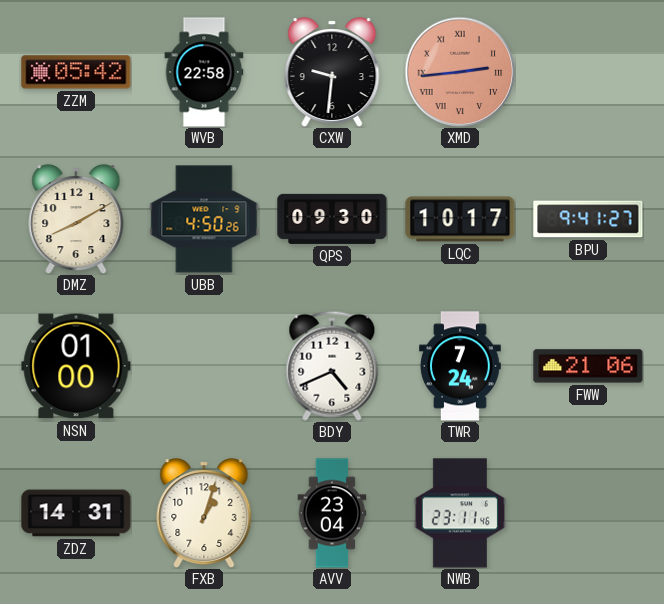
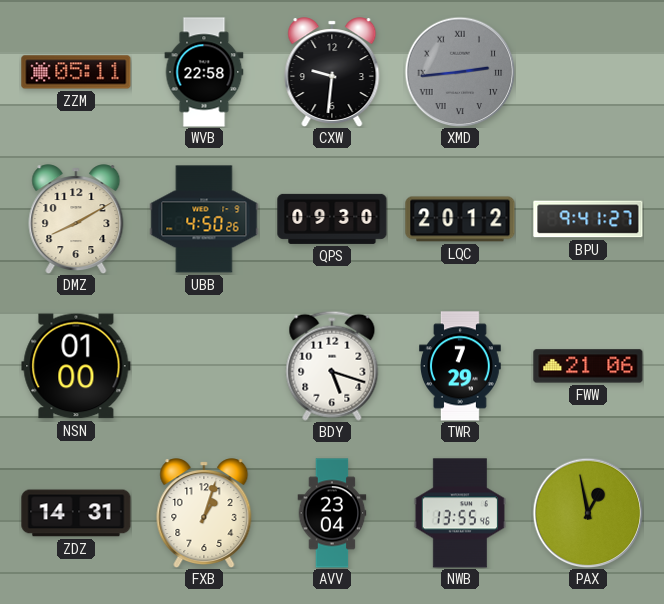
ZZM: 05:42 -> 05:11
XMD dial: salmon -> grey
LQC: 10:17 -> 20:12
BDY: 4:41 -> 5:18
TWR: 7:24 -> 7:29
NWB: 23:11 -> 13:55
PAX: none -> 12:58
